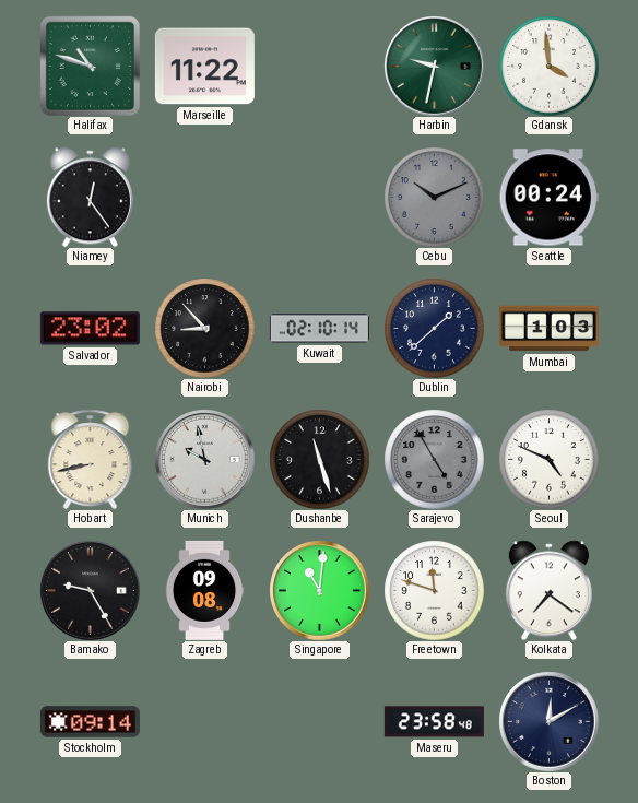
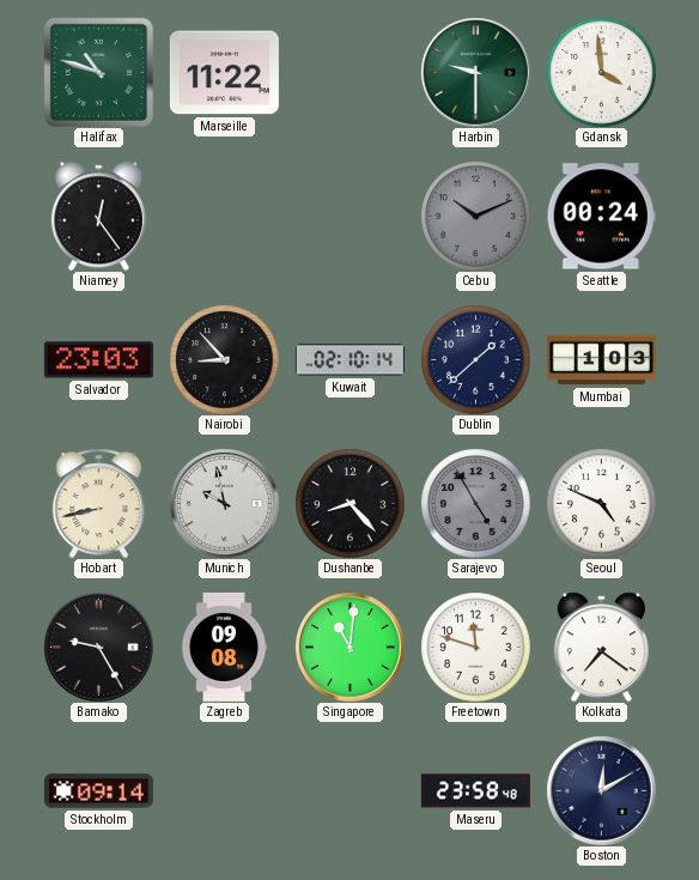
Harbin: 9:32 -> 9:30
Salvador: 23:02 -> 23:03
Dushanbe: 11:27 -> 8:23
